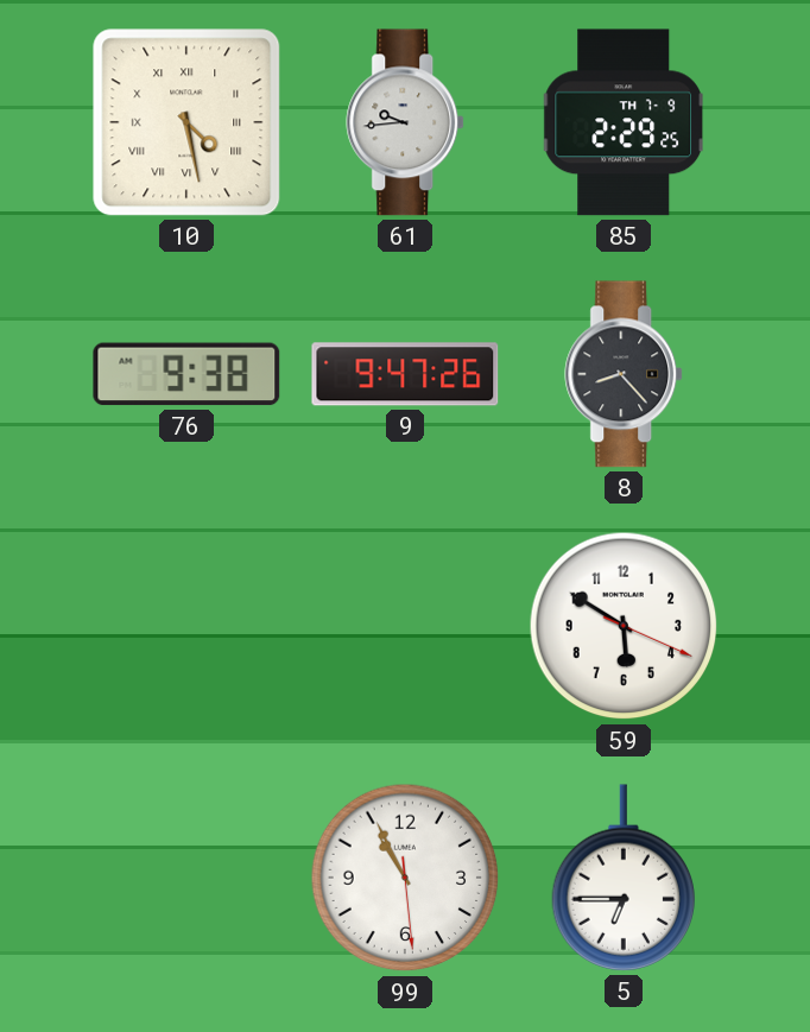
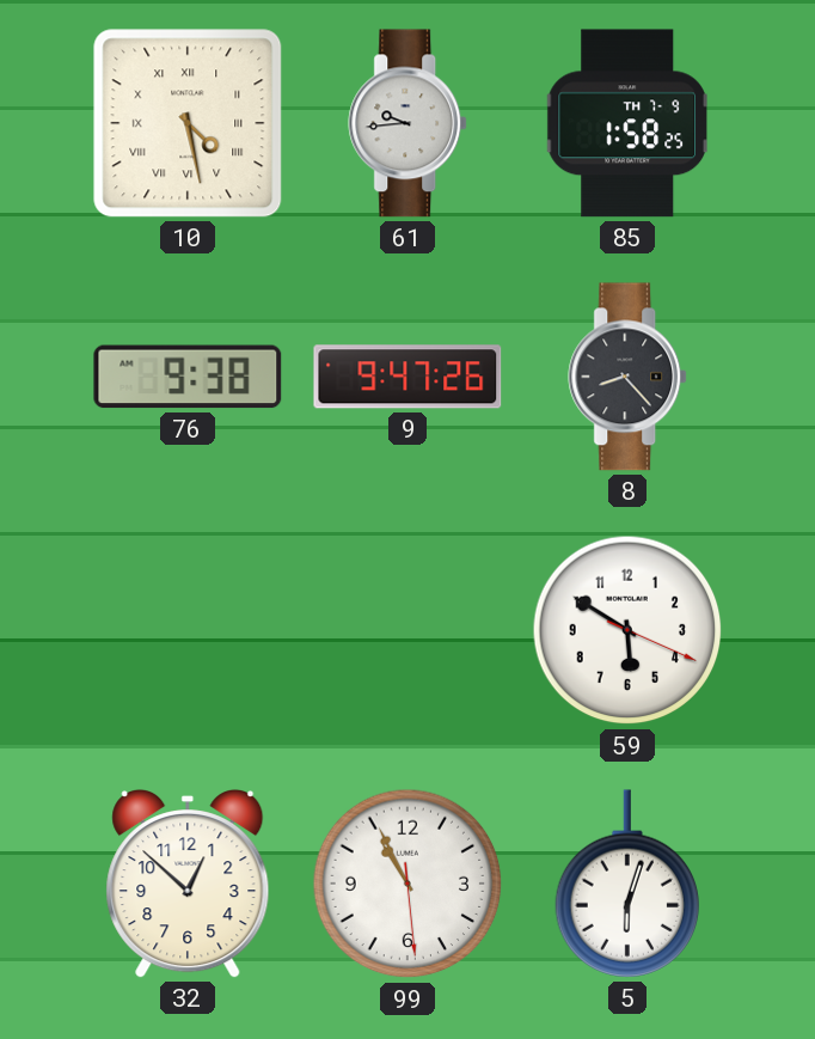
85: 2:29 -> 1:58
32: none -> 12:52
5: 6:45 -> 6:03
